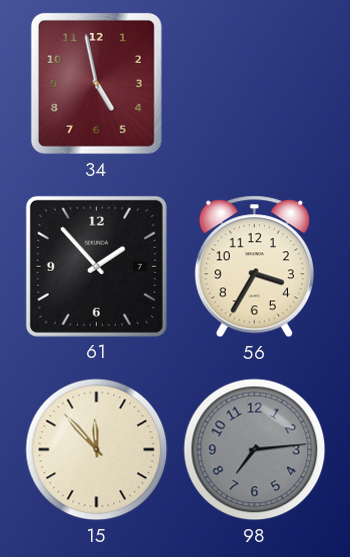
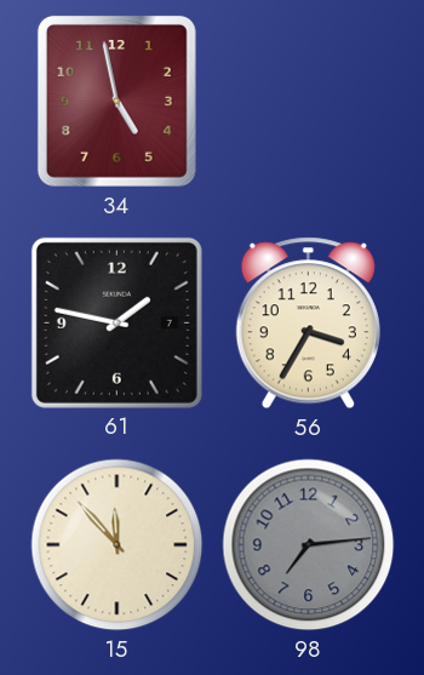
61: 1:53 -> 1:47
